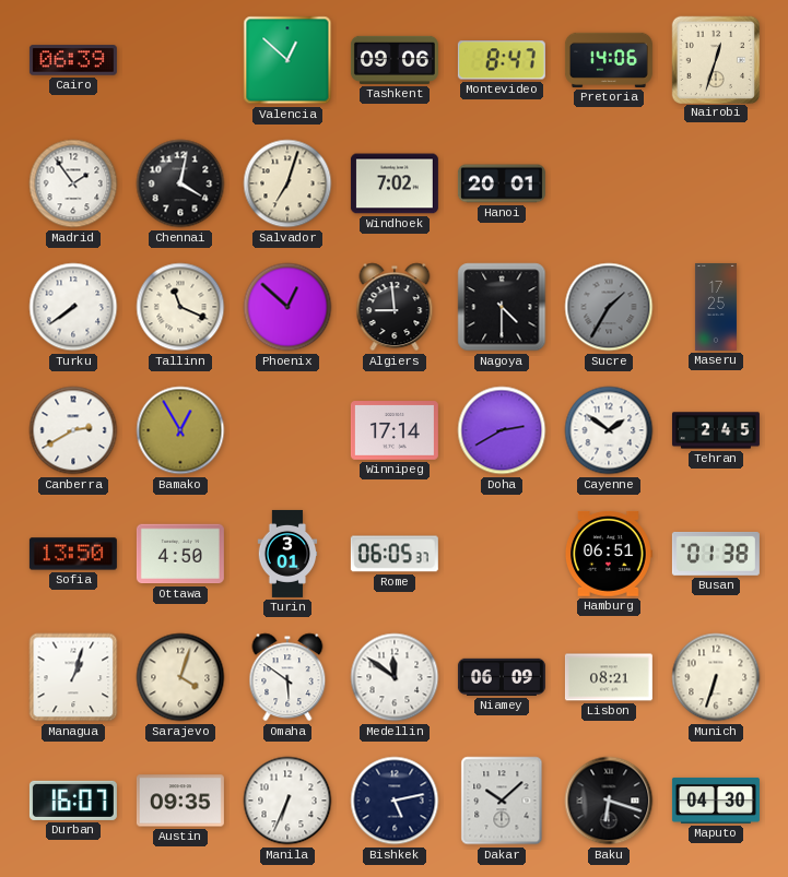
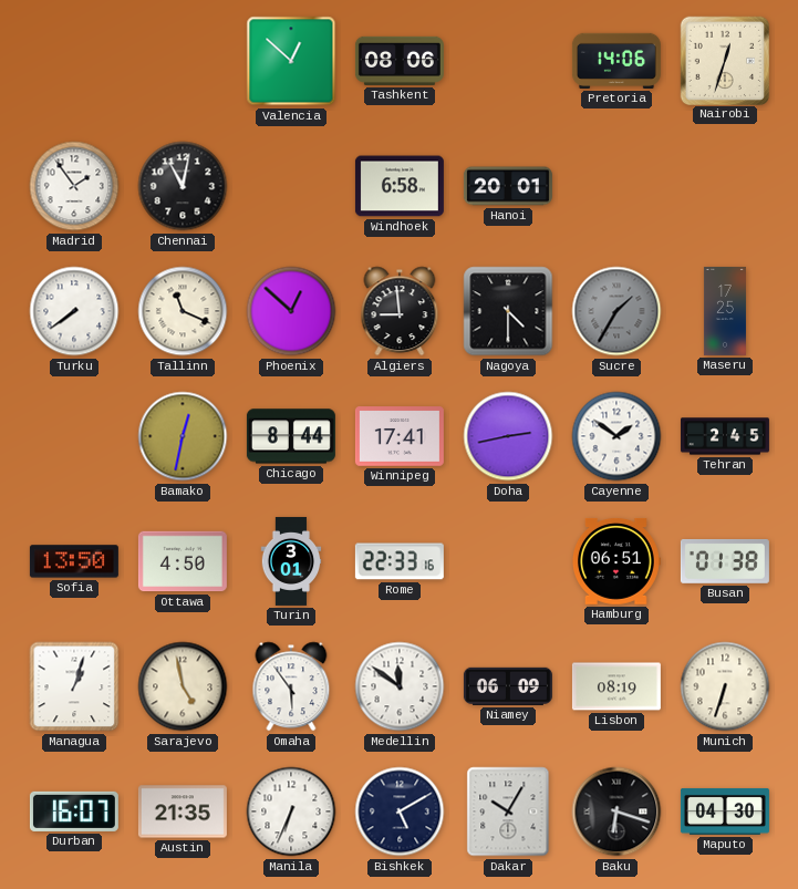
Cairo: 06:39 -> none
Tashkent: 09:06 -> 08:06
Montevideo: 8:47 -> none
Chennai: 4:02 -> 11:02
Salvador: 7:03 -> none
Windhoek: 7:02 -> 6:58
Canberra: 2:40 -> none
Bamako: 12:55 -> 12:32
Chicago: none -> 8:44
Winnipeg: 17:14 -> 17:41
Doha: 2:40 -> 2:43
Rome: 06:05 -> 22:33
Sarajevo: 4:03 -> 4:58
Omaha: 5:51 -> 5:54
Lisbon: 08:21 -> 08:19
Austin: 09:35 -> 21:35
Bishkek: 5:13 -> 5:10
Dakar: 10:08 -> 10:05
